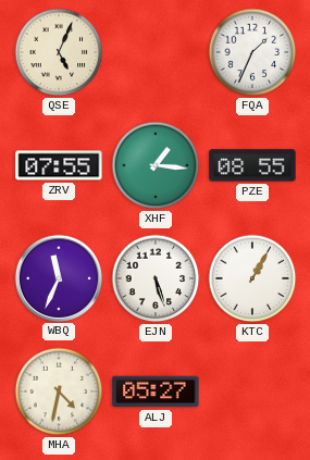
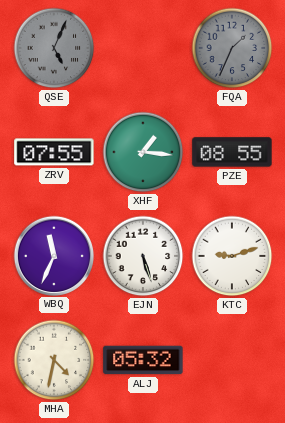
QSE dial: cream -> grey
FQA dial: white -> grey
KTC: 1:05 -> 9:12
ALJ: 05:27 -> 05:32
